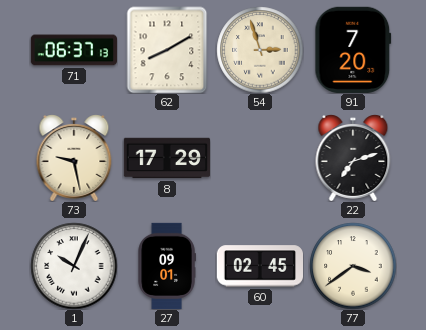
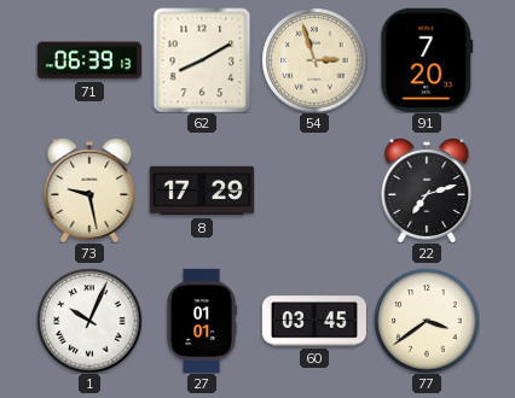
71: 06:37 -> 06:39
27: 09:01 -> 01:01
60: 02:45 -> 03:45
